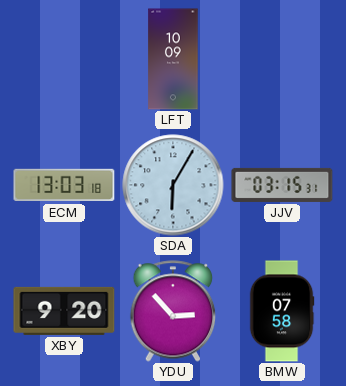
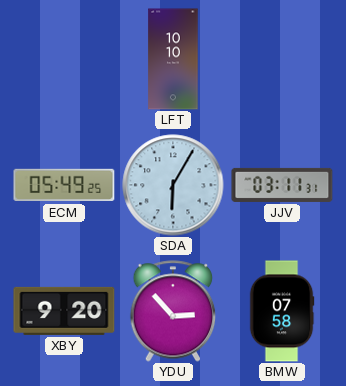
LFT: 10:09 -> 10:10
ECM: 13:03 -> 05:49
JJV: 03:15 -> 03:11
